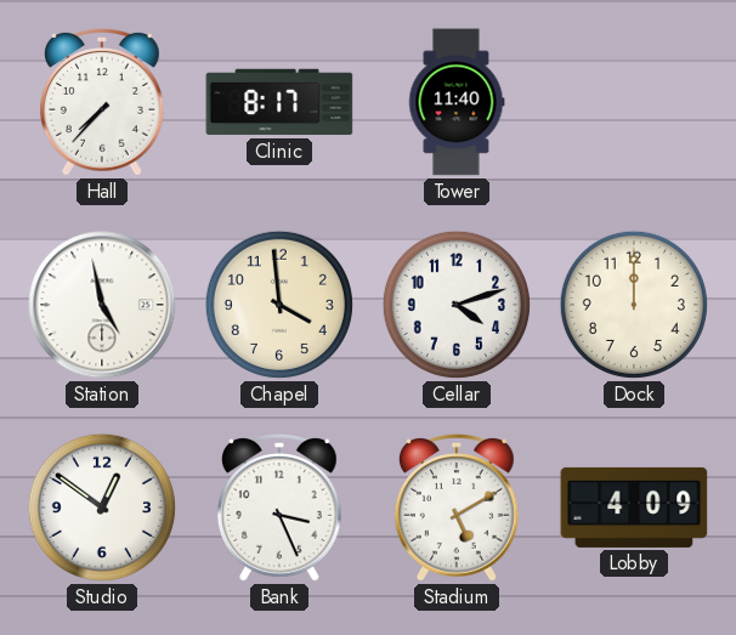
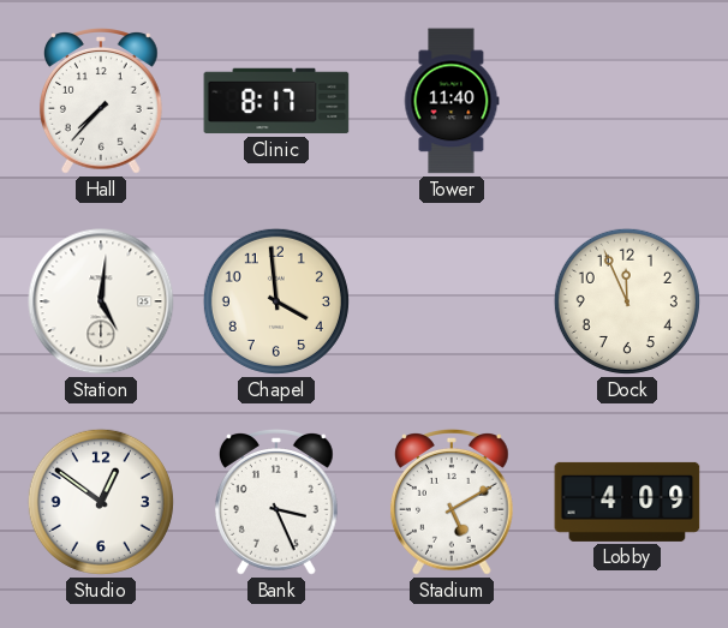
Station: 4:58 -> 5:01
Cellar: 4:12 -> none
Dock: 12:00 -> 11:56
